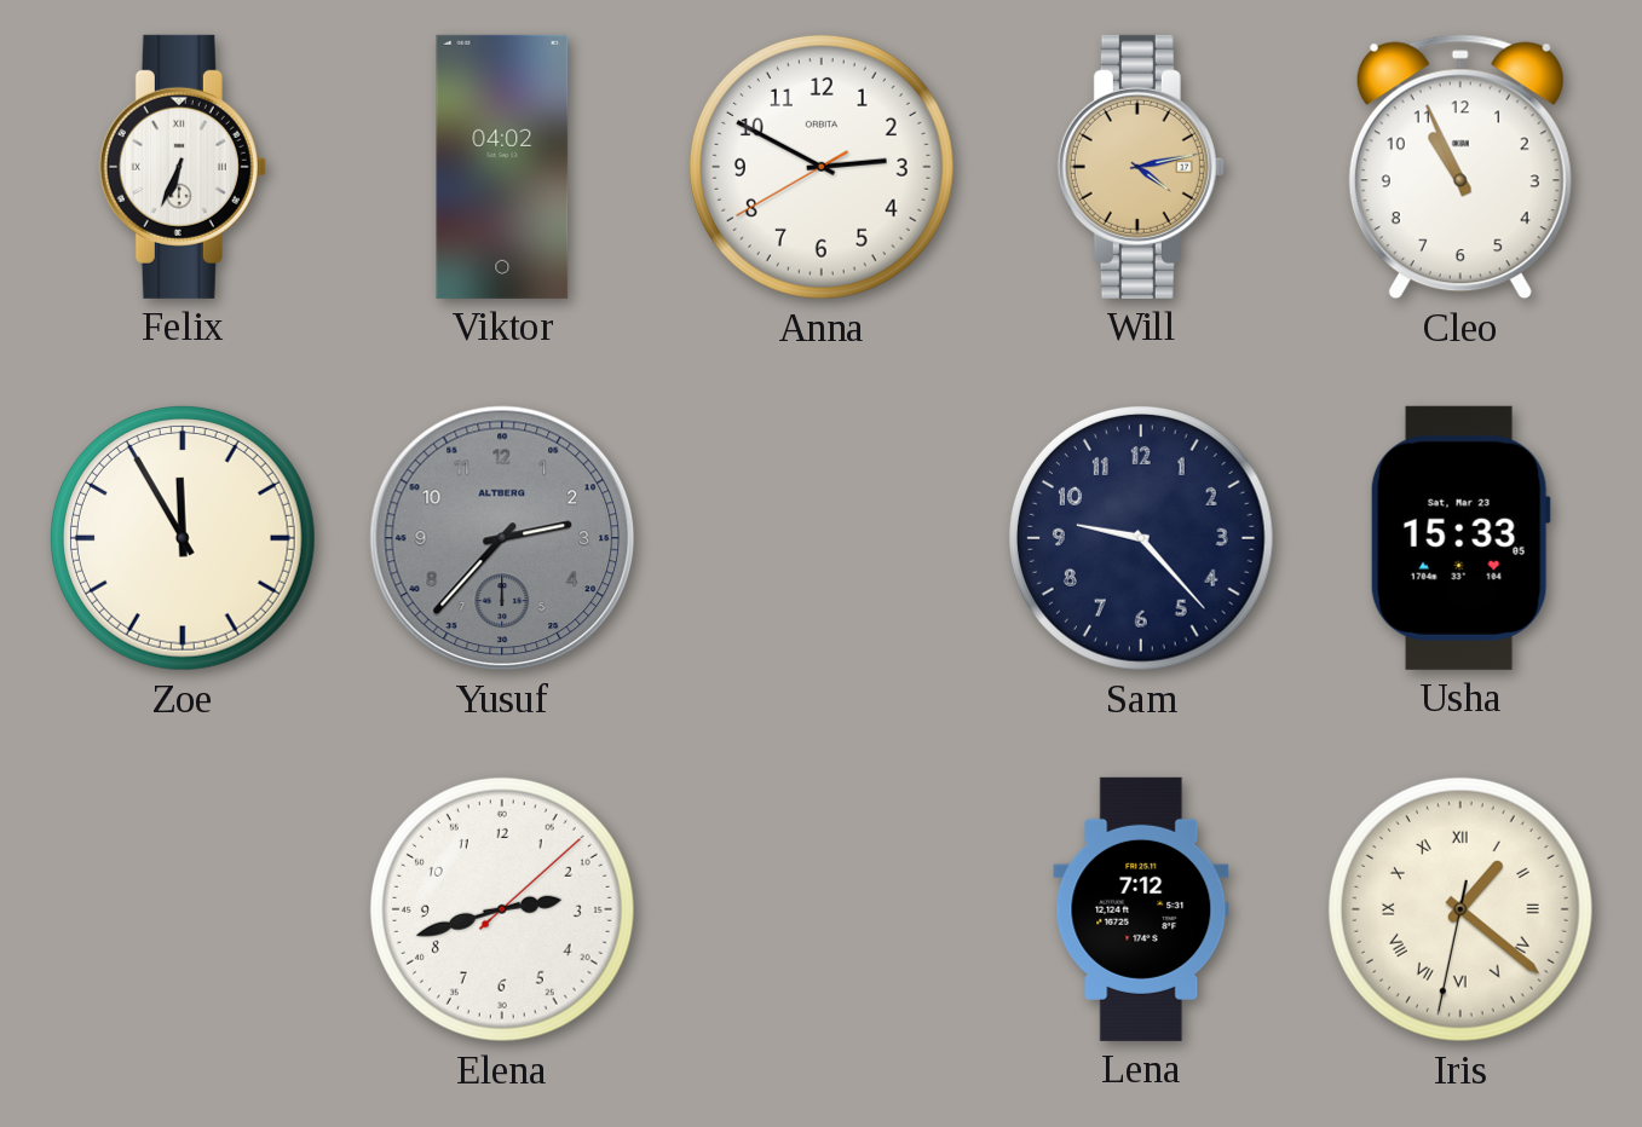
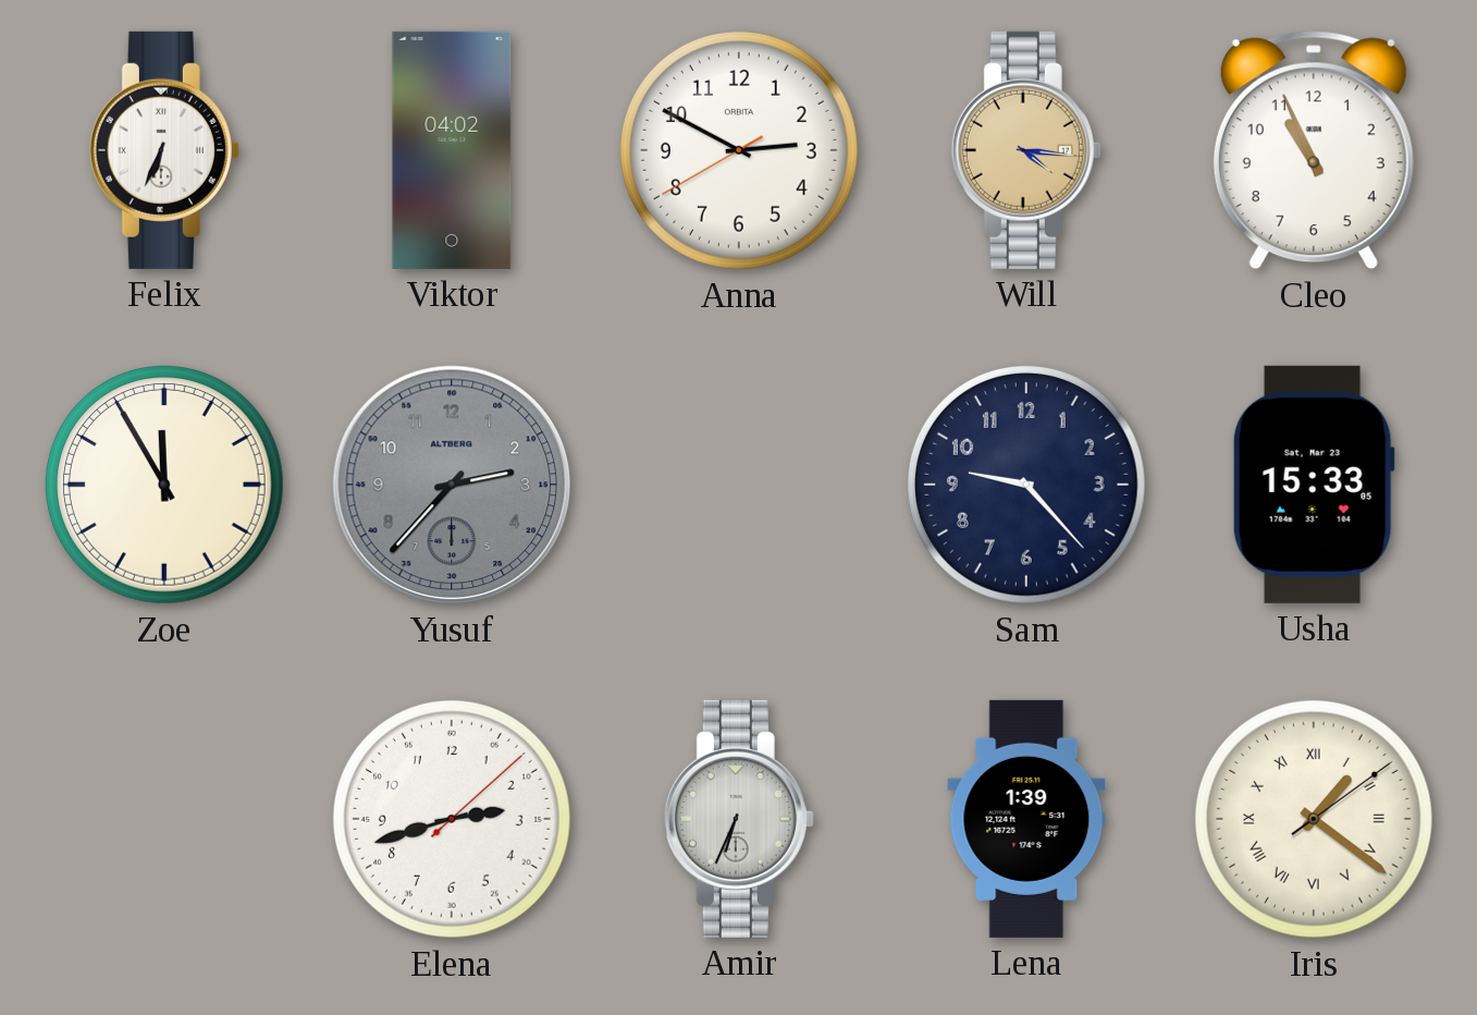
Will: 4:13 -> 4:16
Amir: none -> 6:34
Lena: 7:12 -> 1:39
Iris: 1:21:32 -> 1:21:09
